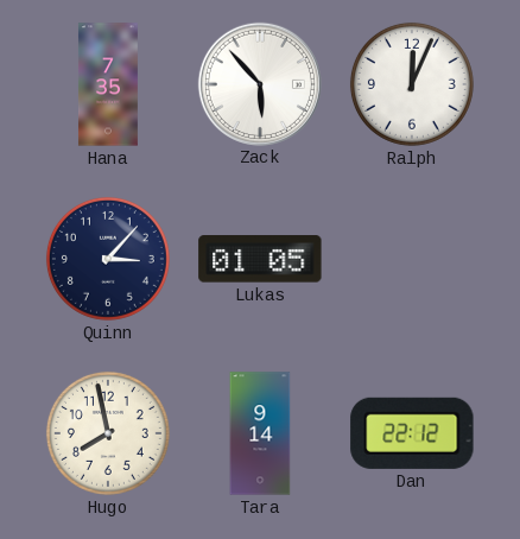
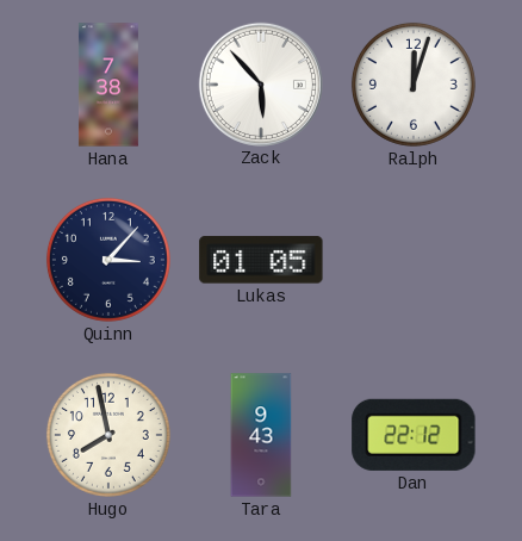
Hana: 7:35 -> 7:38
Ralph: 12:04 -> 12:03
Tara: 9:14 -> 9:43
